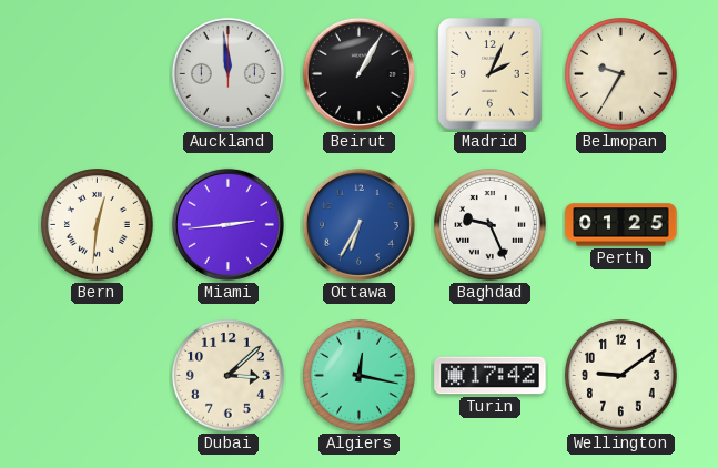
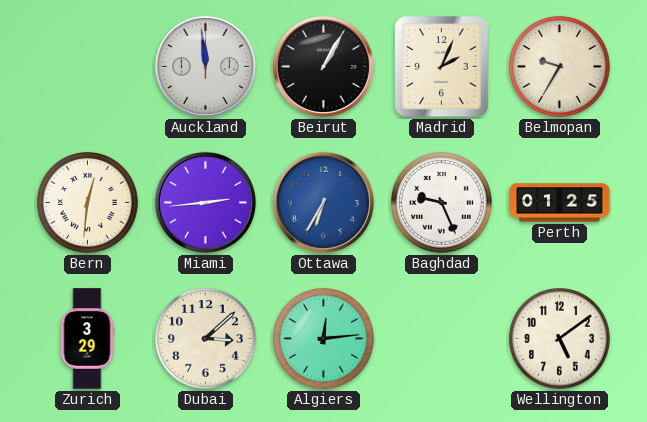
Zurich: none -> 3:29
Algiers: 12:17 -> 12:14
Turin: 17:42 -> none
Wellington: 9:09 -> 5:09
